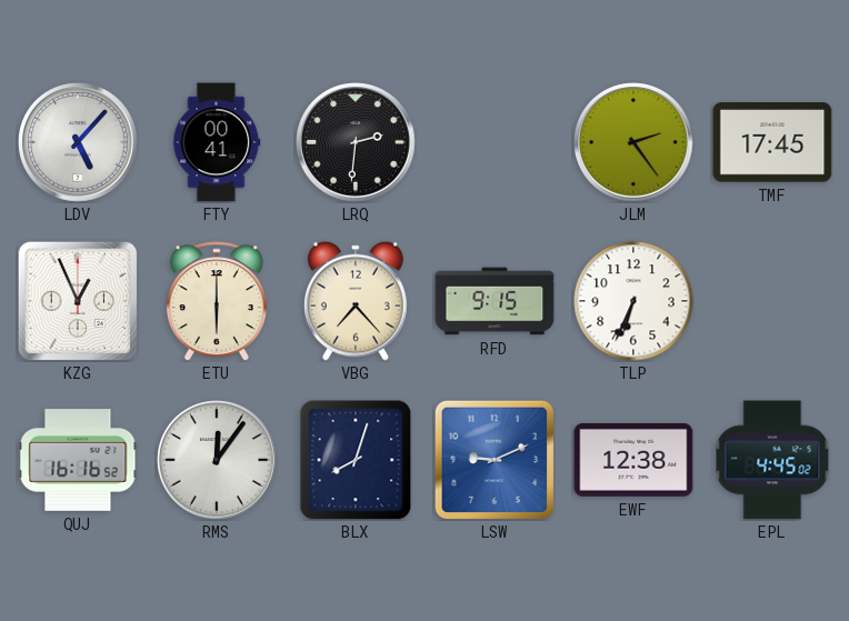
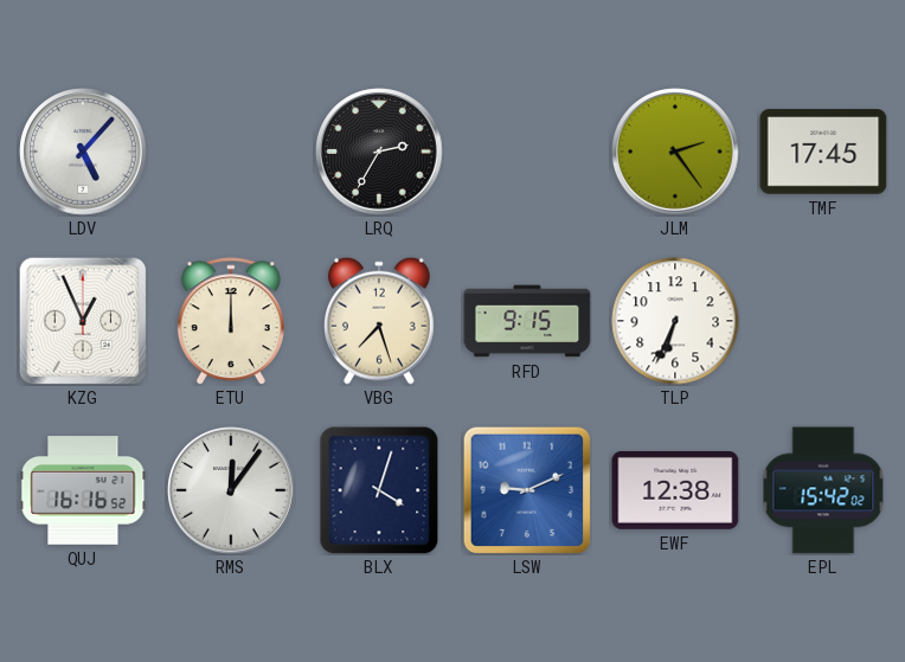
FTY: 00:41 -> none
LRQ: 2:31 -> 2:35
ETU: 6:00 -> 12:00
VBG: 7:23 -> 7:27
BLX: 8:03 -> 4:03
EPL: 4:45 -> 15:42
